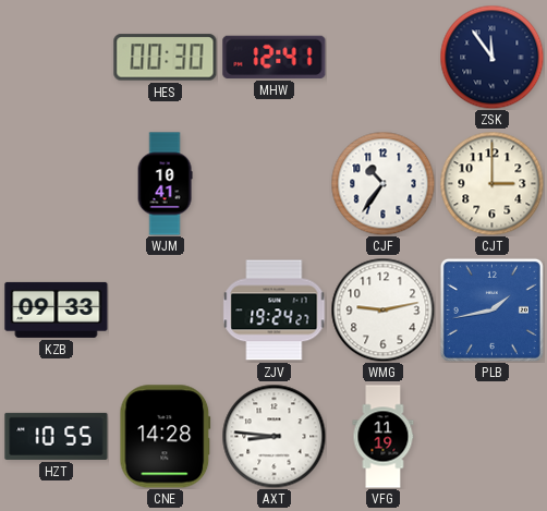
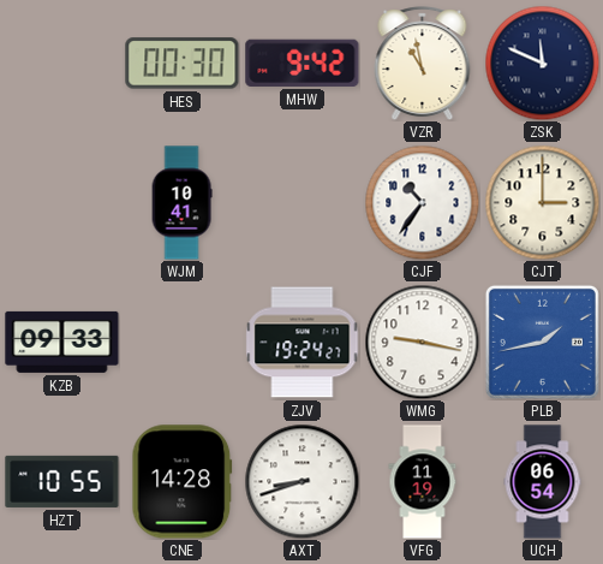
MHW: 12:41 -> 9:42
VZR: none -> 10:58
ZSK: 11:54 -> 11:49
WMG: 9:13 -> 9:17
AXT: 8:46 -> 8:42
UCH: none -> 06:54
